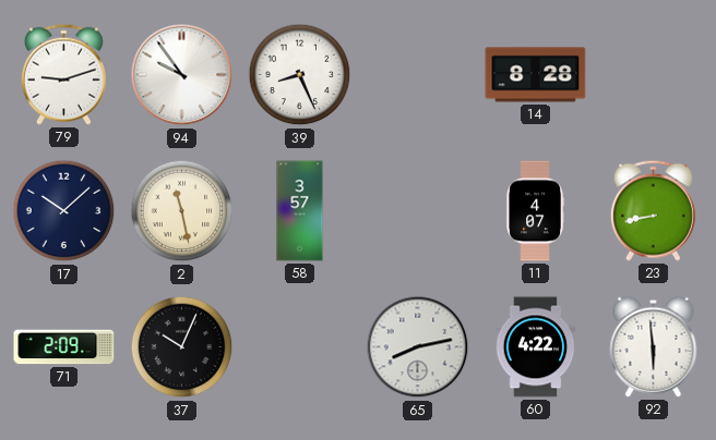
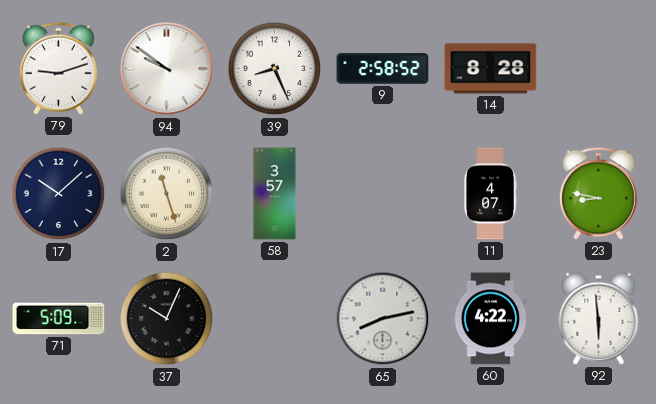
94: 9:54 -> 9:51
9: none -> 2:58
2: 11:28 -> 11:27
23: 8:43 -> 8:47
71: 2:09 -> 5:09
